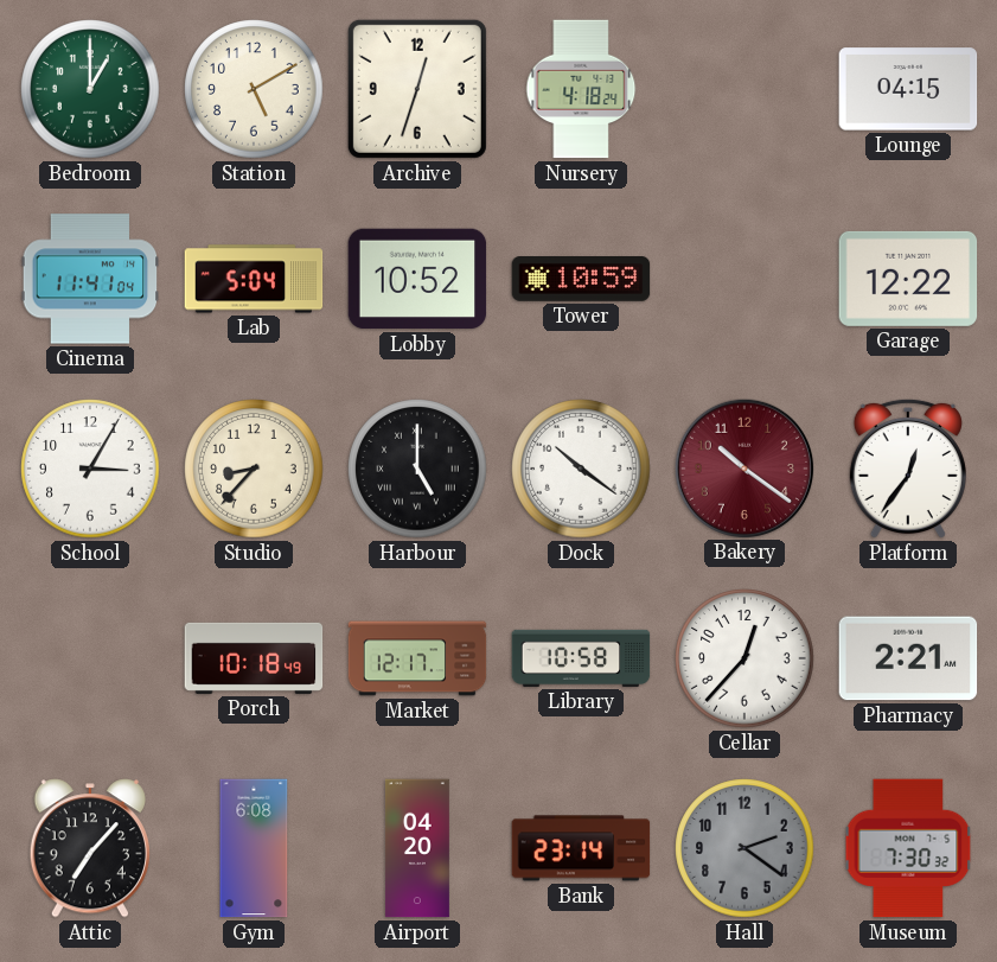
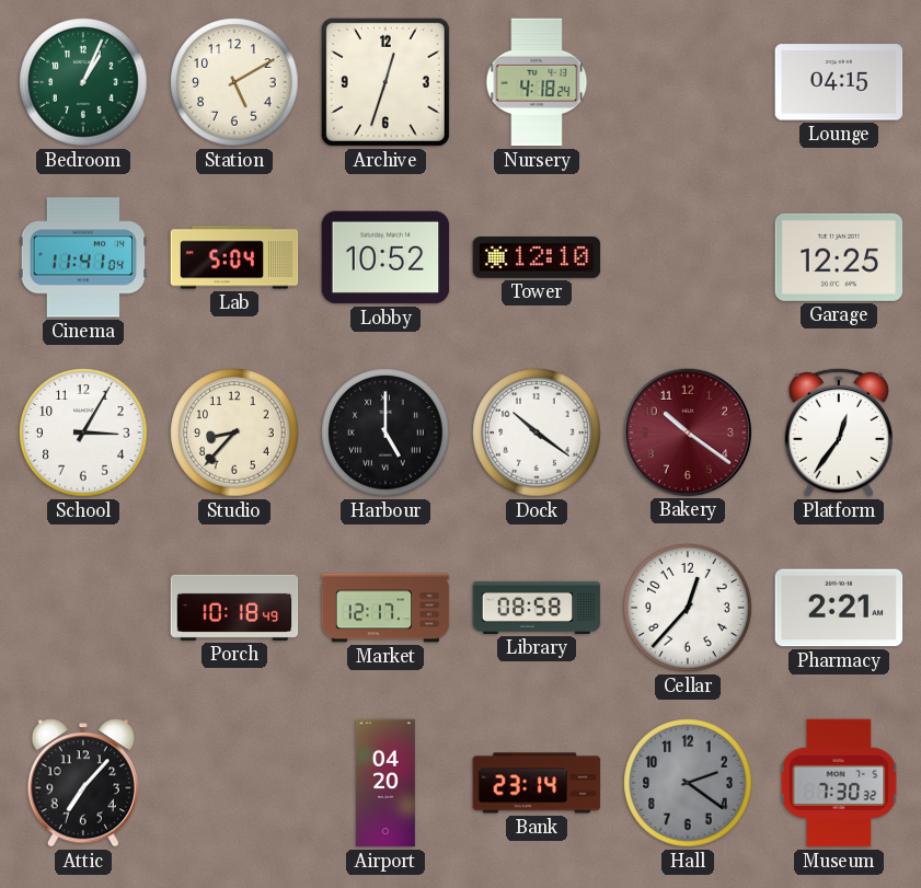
Bedroom: 1:00 -> 1:04
Tower: 10:59 -> 12:10
Garage: 12:22 -> 12:25
Library: 10:58 -> 08:58
Gym: 6:08 -> none
